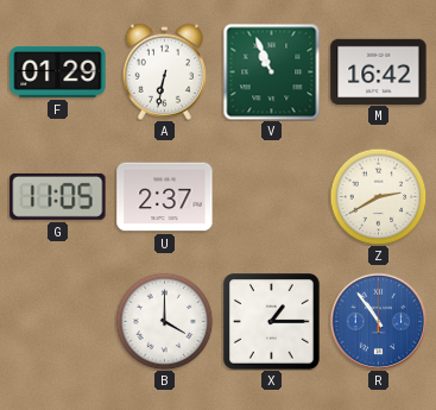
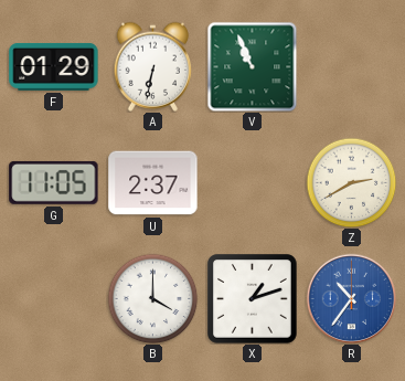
M: 16:42 -> none
X: 1:15 -> 1:12
R: 10:54 -> 10:36
